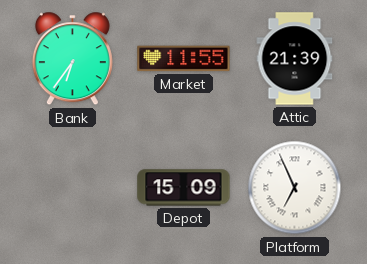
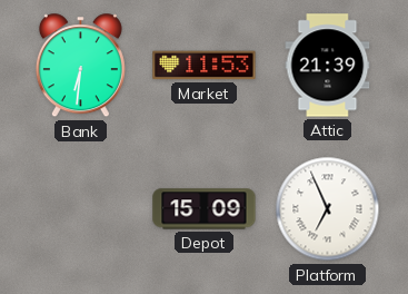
Bank: 6:36 -> 6:31
Market: 11:55 -> 11:53
